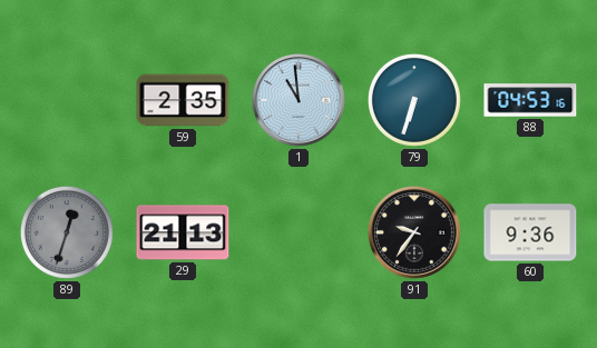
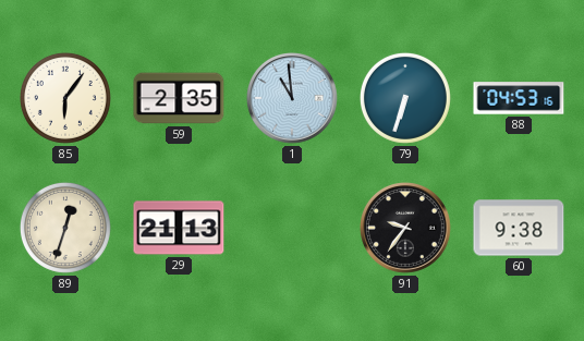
85: none -> 6:06
89 dial: grey -> cream
60: 9:36 -> 9:38
